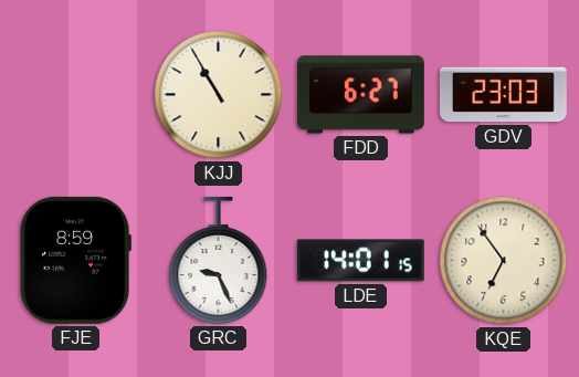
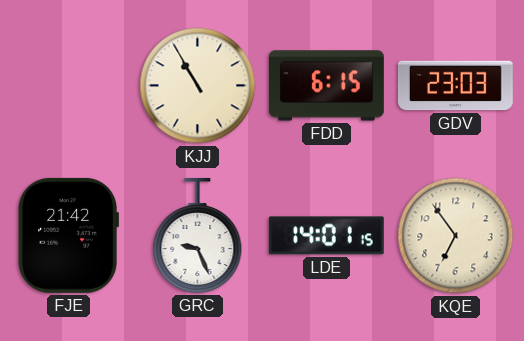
FDD: 6:27 -> 6:15
FJE: 8:59 -> 21:42
